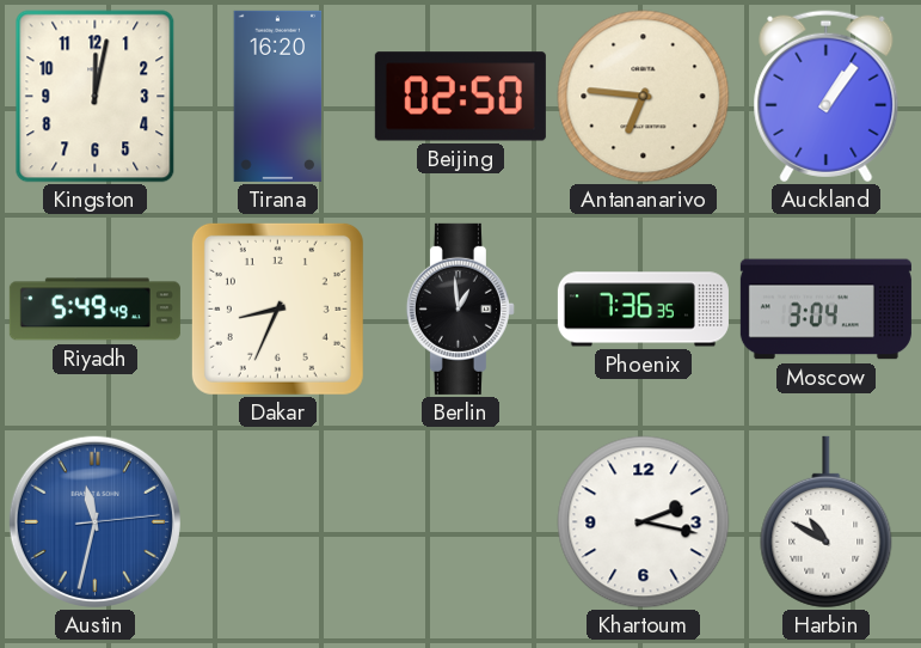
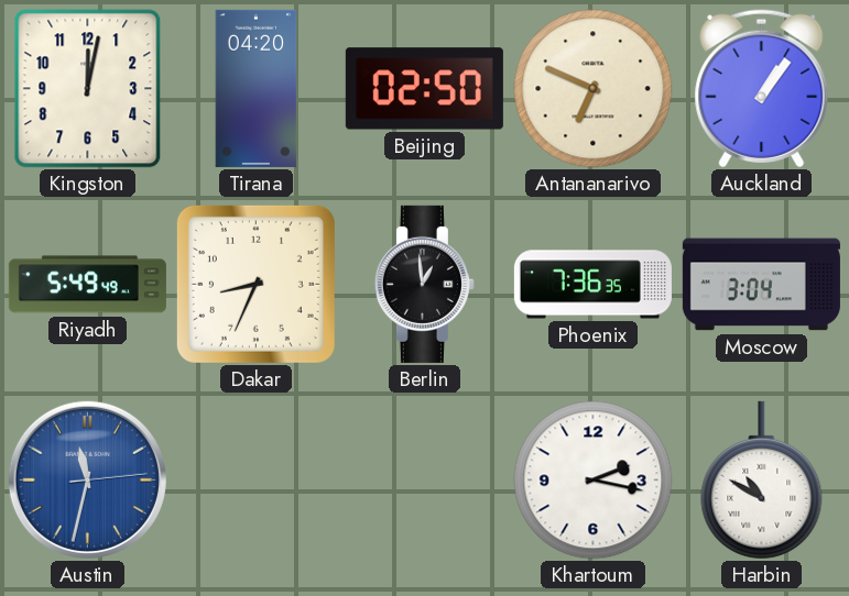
Tirana: 16:20 -> 04:20
Antananarivo: 6:46 -> 6:49
